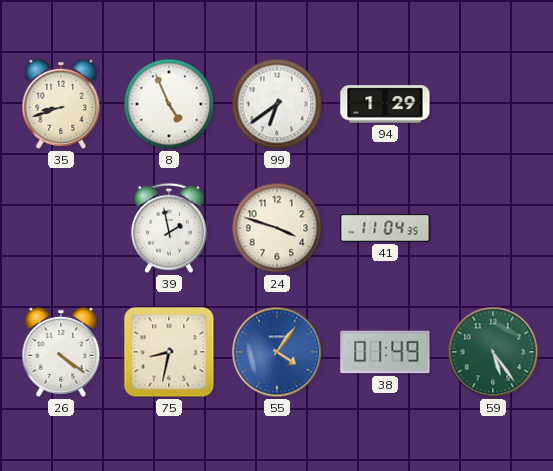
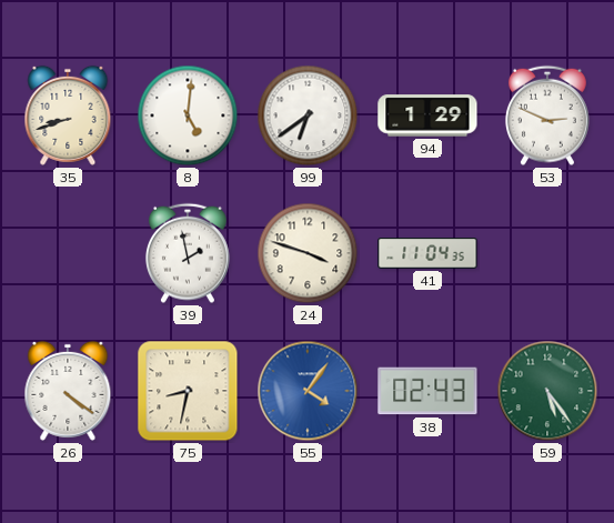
8: 4:56 -> 5:01
53: none -> 2:49
38: 01:49 -> 02:43
